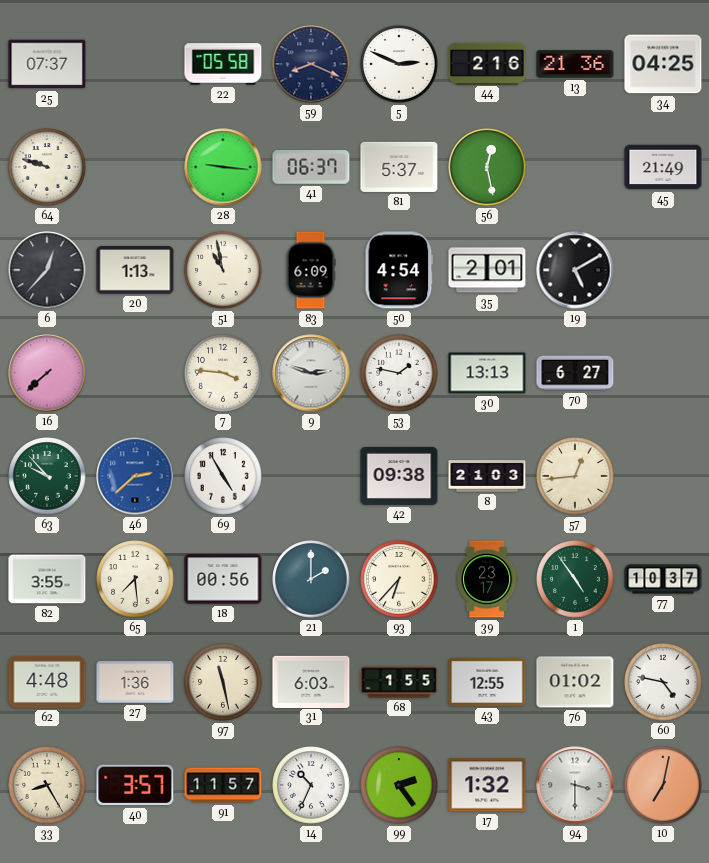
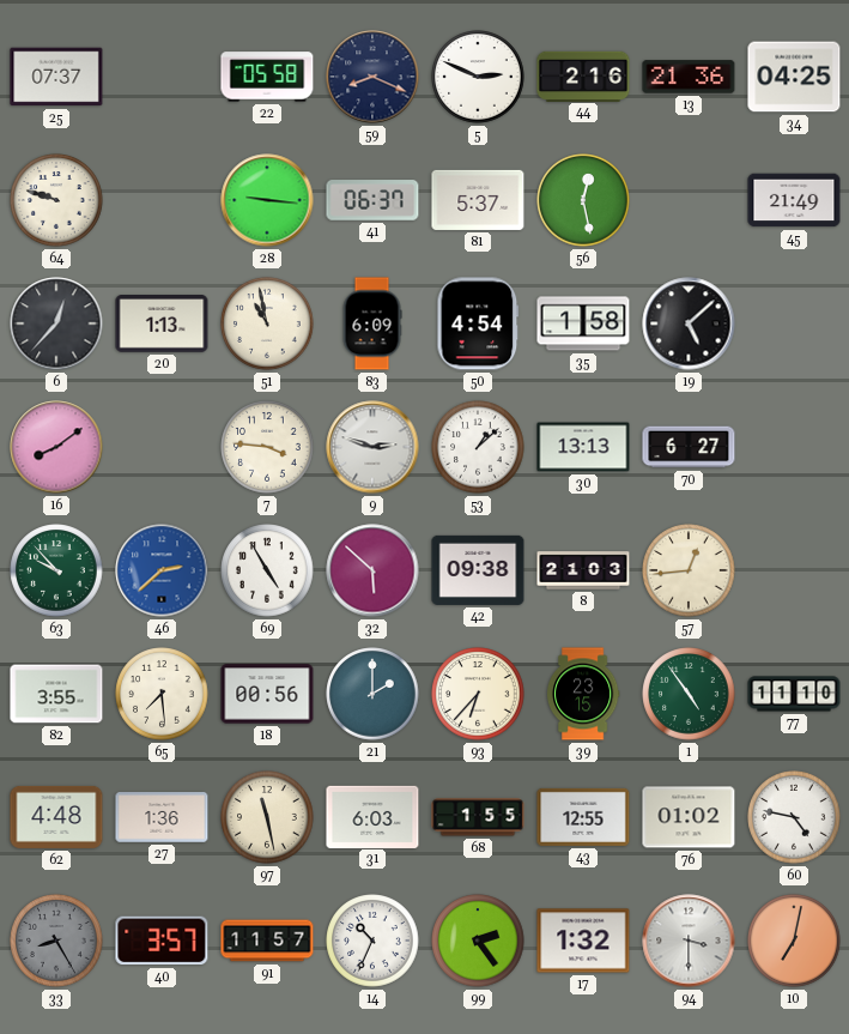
35: 2:01 -> 1:58
19: 5:10 -> 5:08
16: 7:38 -> 8:09
53: 1:47 -> 1:08
32: none -> 5:52
39: 23:17 -> 23:15
77: 10:37 -> 11:10
33 dial: cream -> grey
